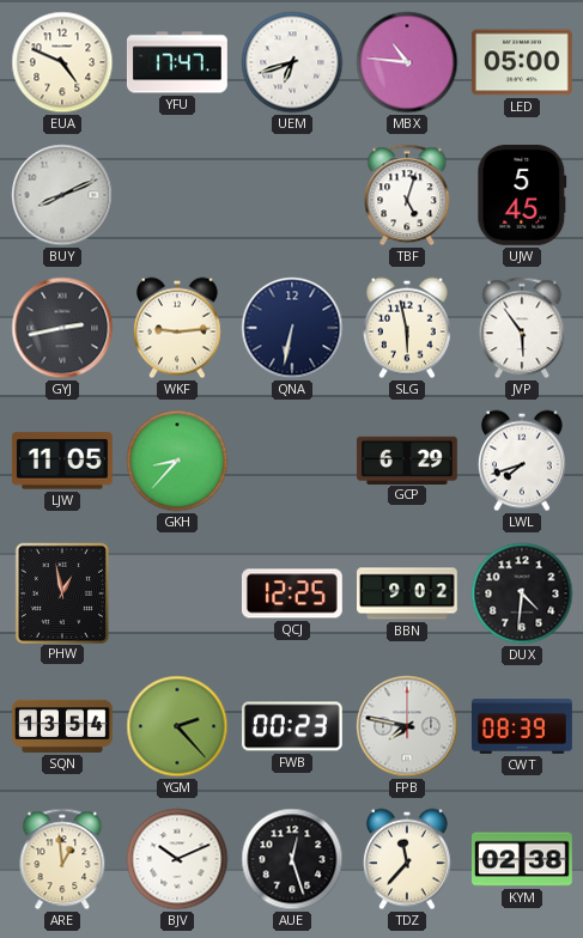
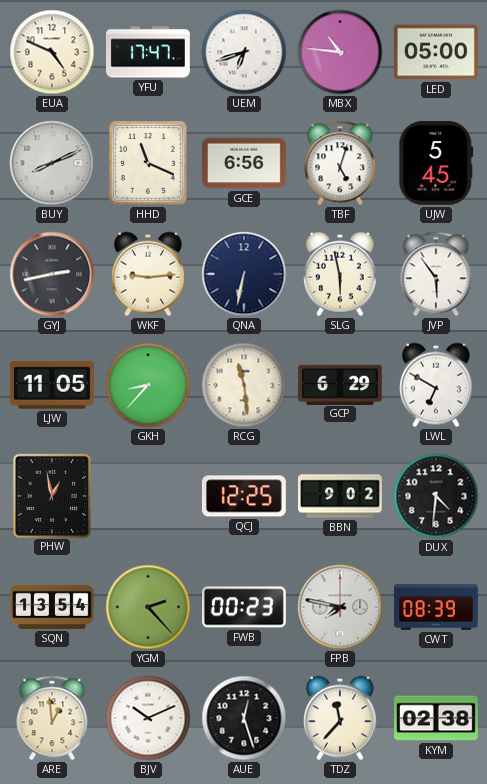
HHD: none -> 11:19
GCE: none -> 6:56
RCG: none -> 11:29
LWL: 7:42 -> 6:50
